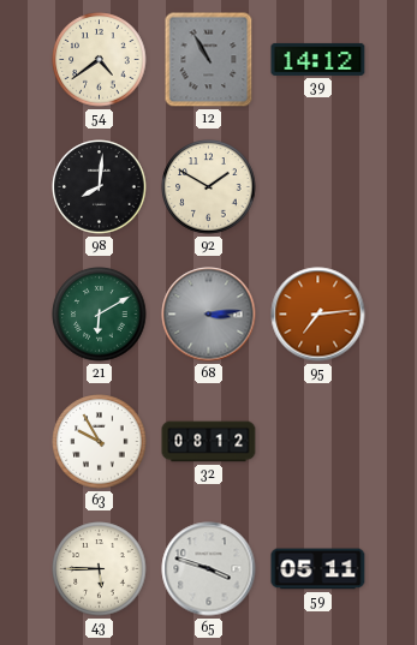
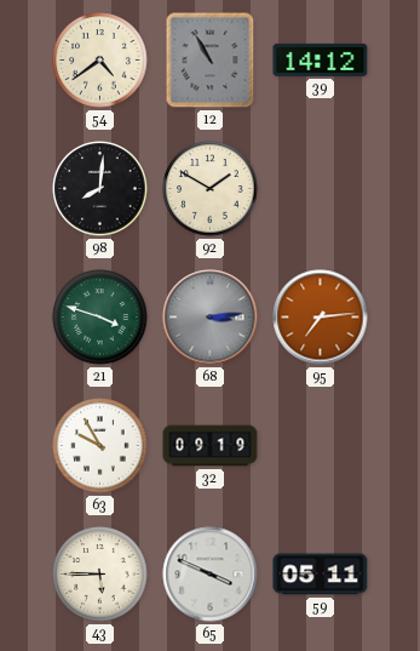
21: 6:10 -> 3:48
32: 08:12 -> 09:19
65: 3:48 -> 3:49
